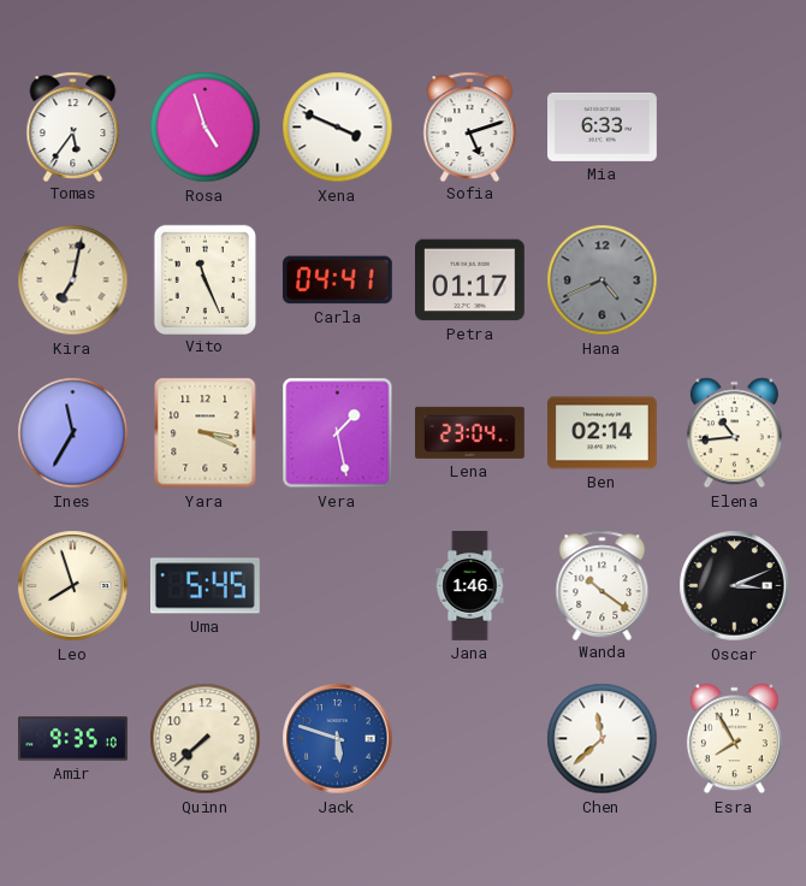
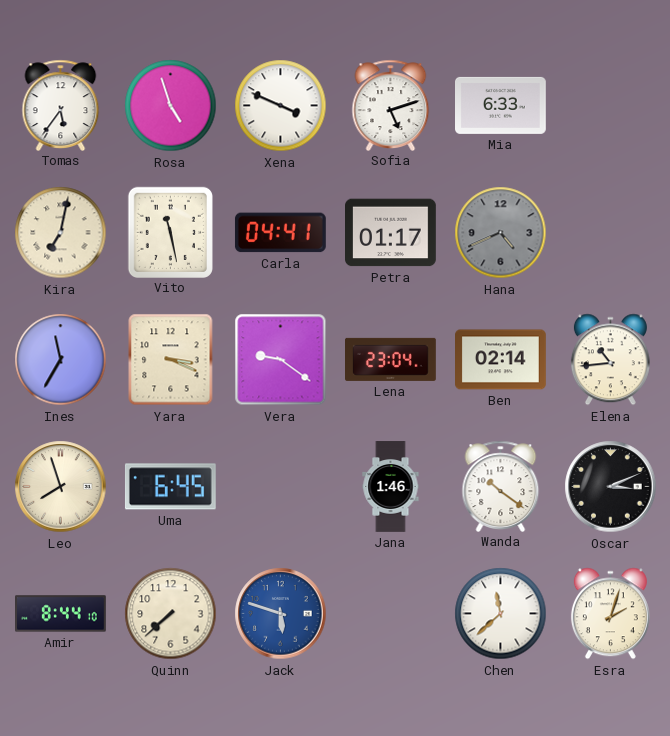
Vito: 11:26 -> 11:28
Vera: 1:28 -> 9:21
Uma: 5:45 -> 6:45
Amir: 9:35 -> 8:44
Esra: 7:55 -> 2:03
